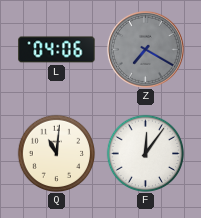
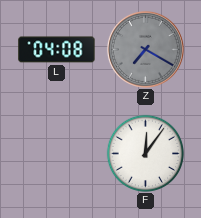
L: 04:06 -> 04:08
Q: 11:01 -> none
